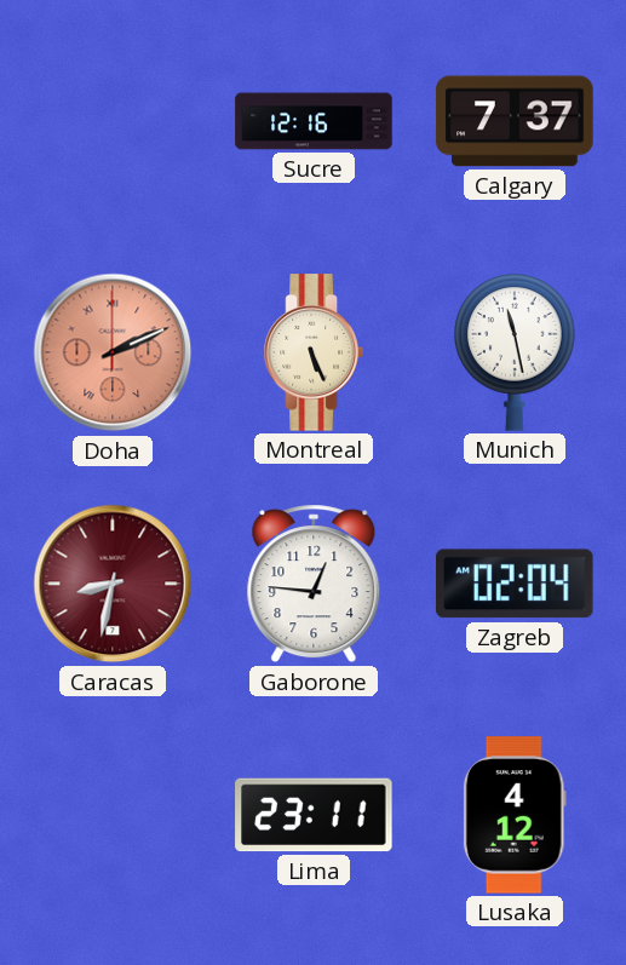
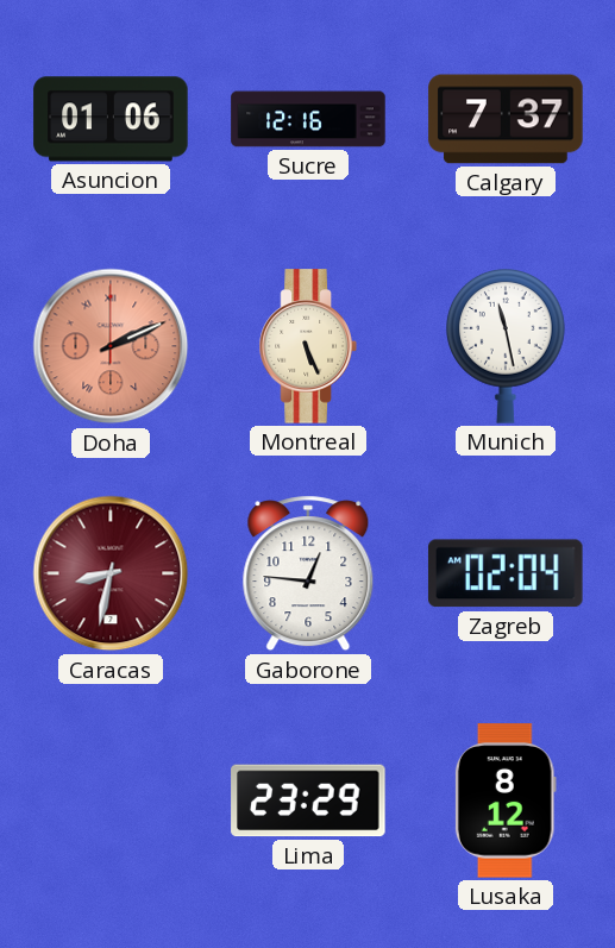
Asuncion: none -> 01:06
Lima: 23:11 -> 23:29
Lusaka: 4:12 -> 8:12
